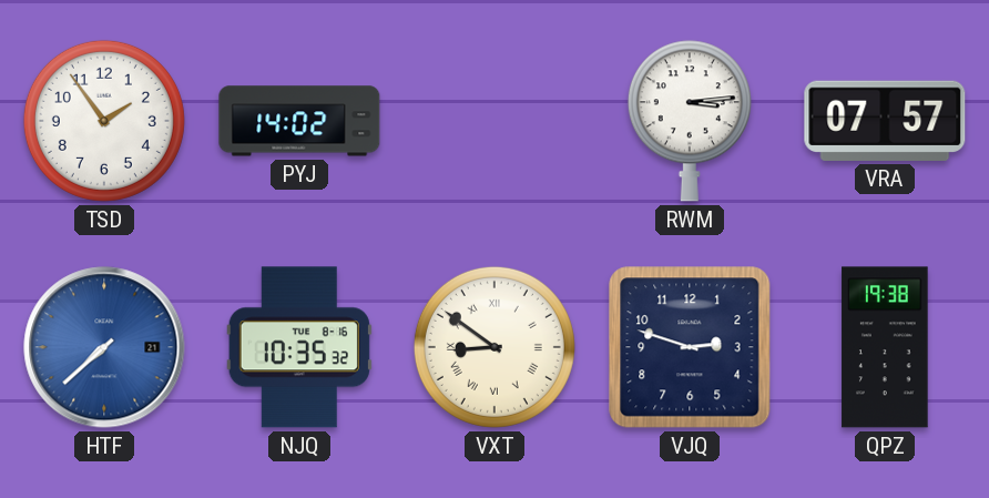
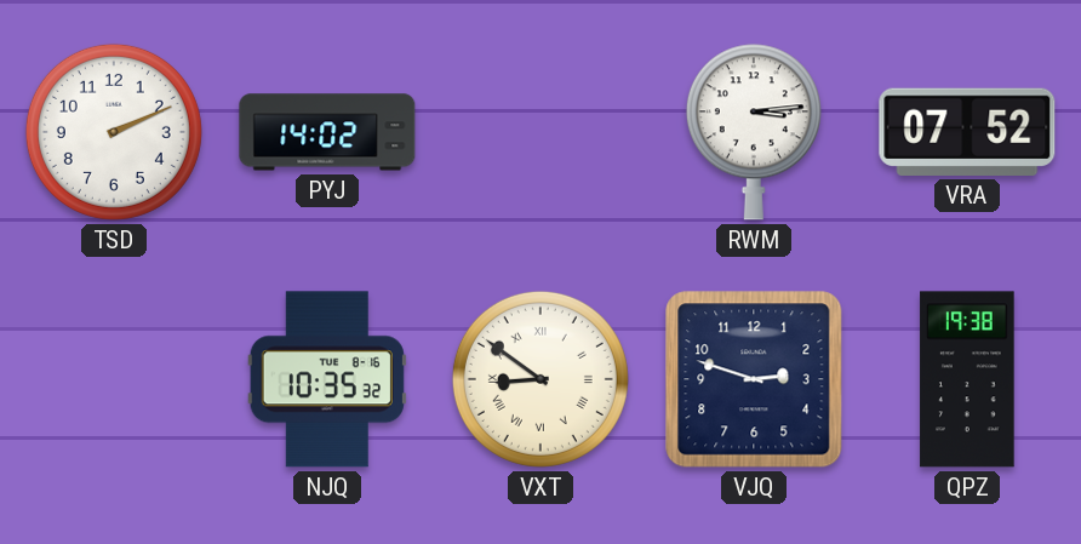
TSD: 1:54 -> 2:11
VRA: 07:57 -> 07:52
HTF: 7:38 -> none
